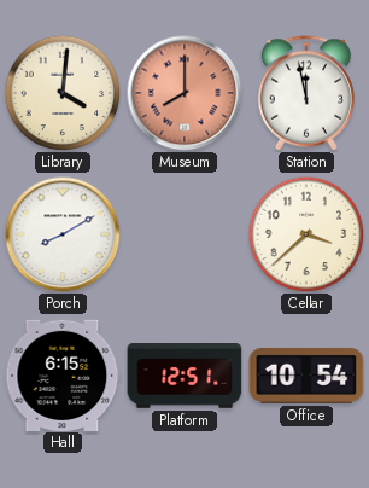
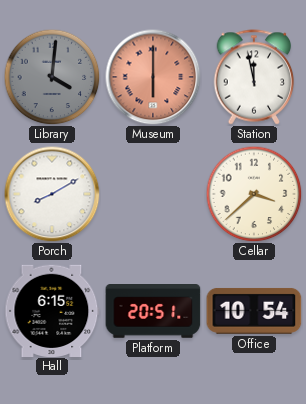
Library dial: cream -> grey
Museum: 8:00 -> 6:00
Platform: 12:51 -> 20:51
